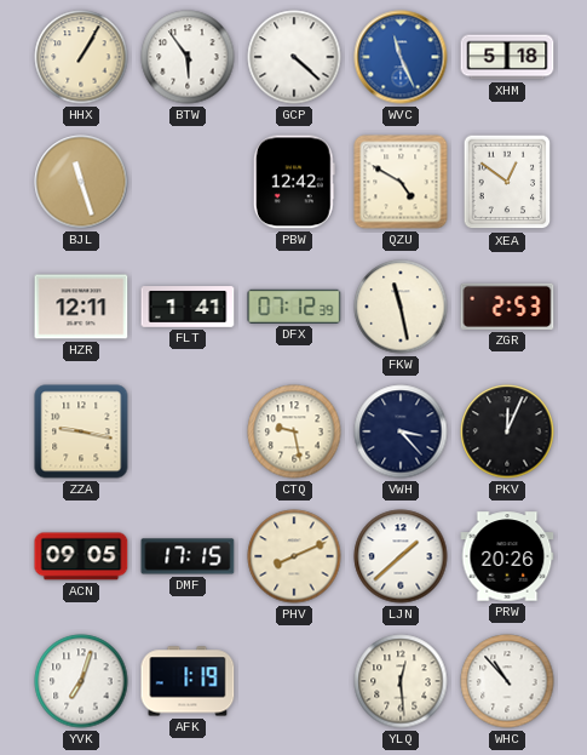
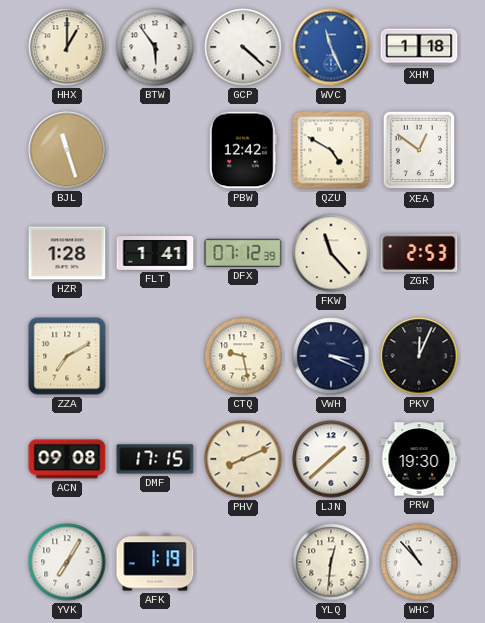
HHX: 1:05 -> 1:00
XHM: 5:18 -> 1:18
HZR: 12:11 -> 1:28
FKW: 11:28 -> 11:23
ZZA: 9:17 -> 7:10
VWH: 3:23 -> 3:19
ACN: 09:05 -> 09:08
PRW: 20:26 -> 19:30
YVK: 7:03 -> 7:05
YLQ: 12:29 -> 12:31
